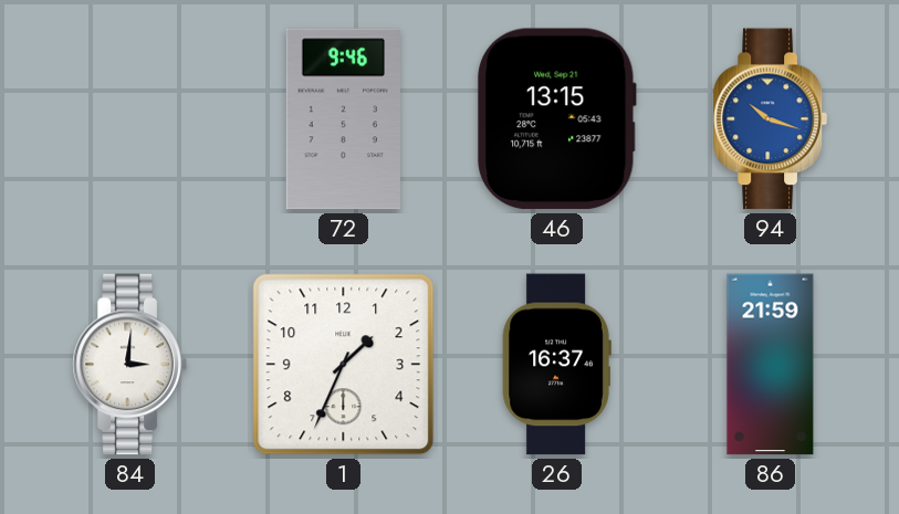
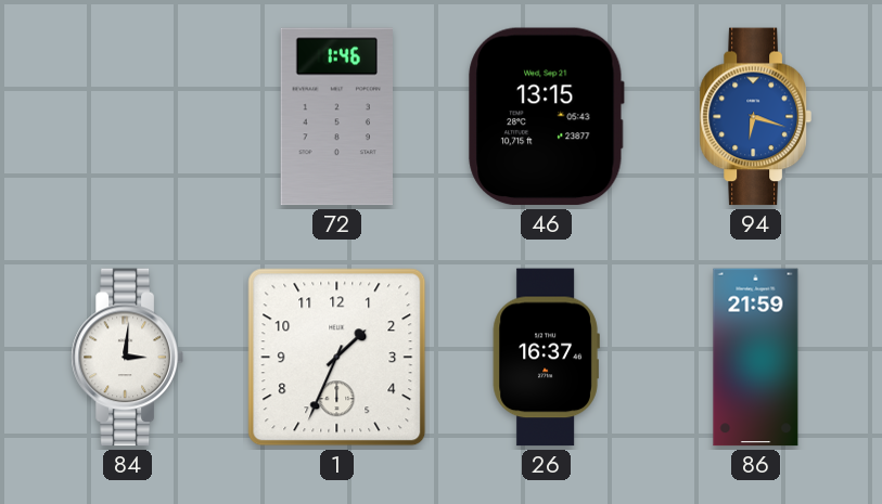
72: 9:46 -> 1:46
94: 10:18 -> 6:18
